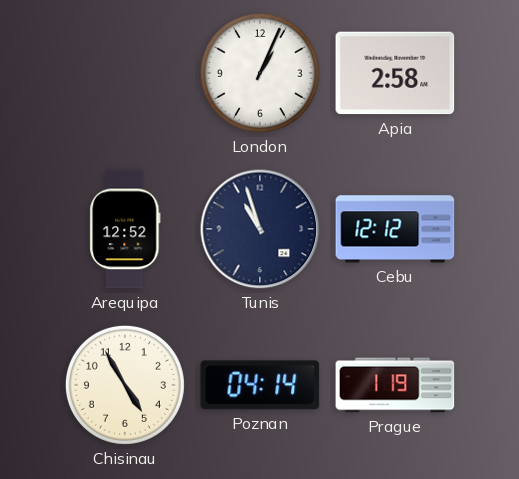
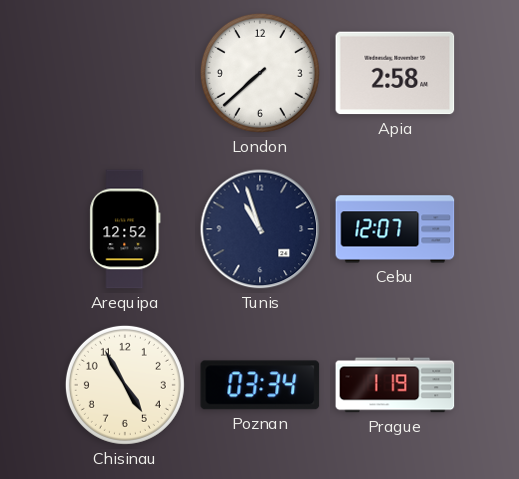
London: 1:04 -> 7:38
Cebu: 12:12 -> 12:07
Poznan: 04:14 -> 03:34
